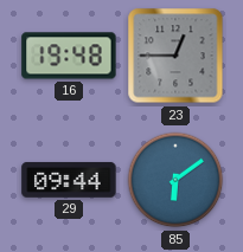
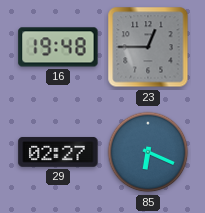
29: 09:44 -> 02:27
85: 6:09 -> 6:19
